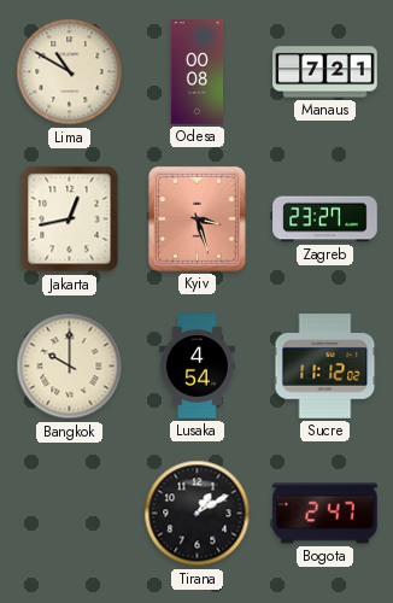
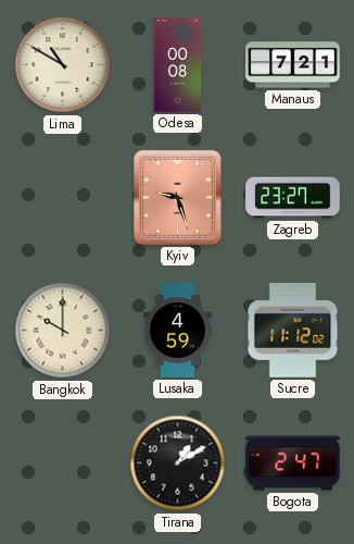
Jakarta: 12:43 -> none
Kyiv: 3:27 -> 9:27
Lusaka: 4:54 -> 4:59
